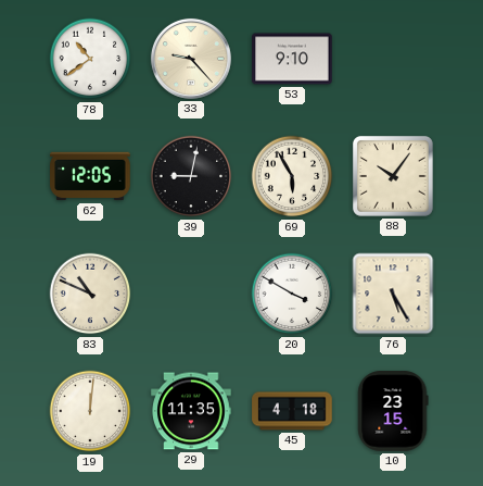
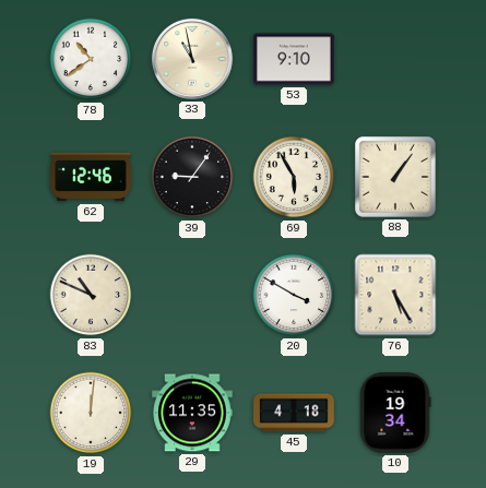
33: 9:23 -> 10:58
62: 12:05 -> 12:46
39: 9:02 -> 9:06
88: 10:06 -> 1:06
10: 23:15 -> 19:34
